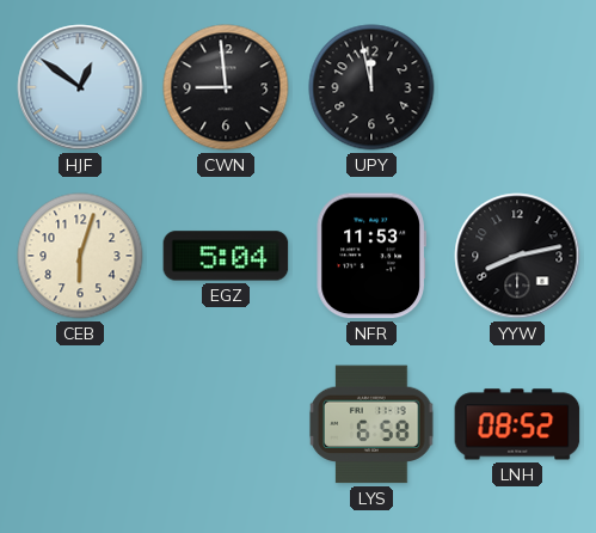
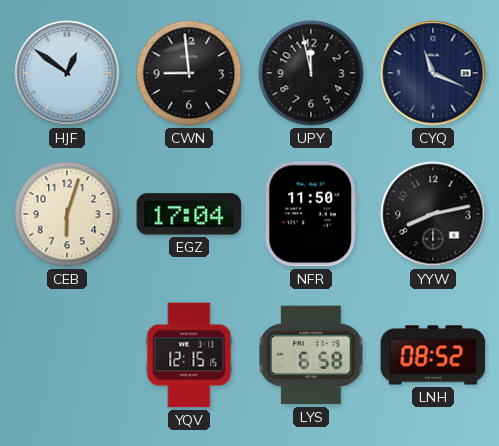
CYQ: none -> 11:19
EGZ: 5:04 -> 17:04
NFR: 11:53 -> 11:50
YQV: none -> 12:15
